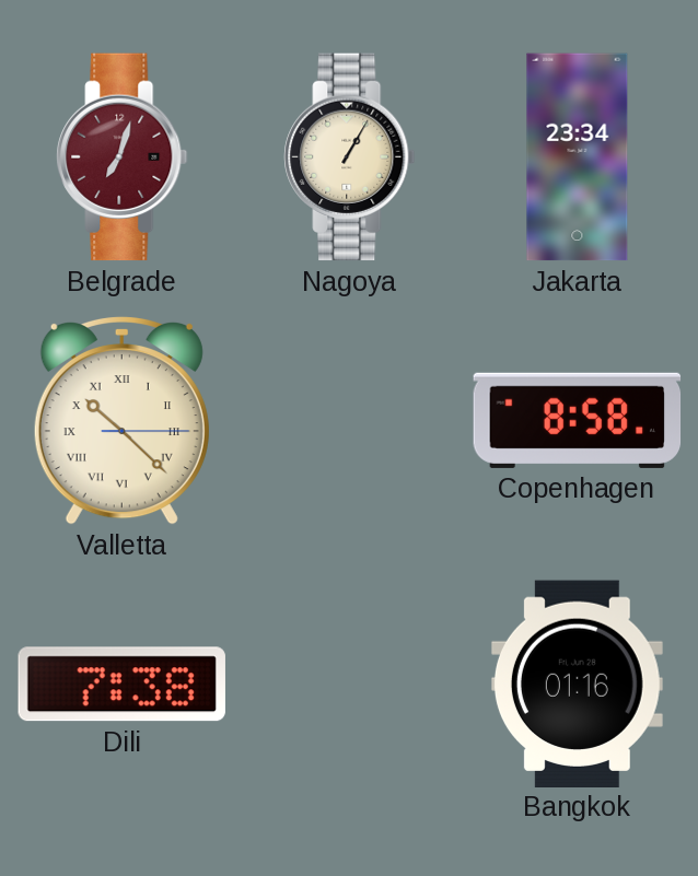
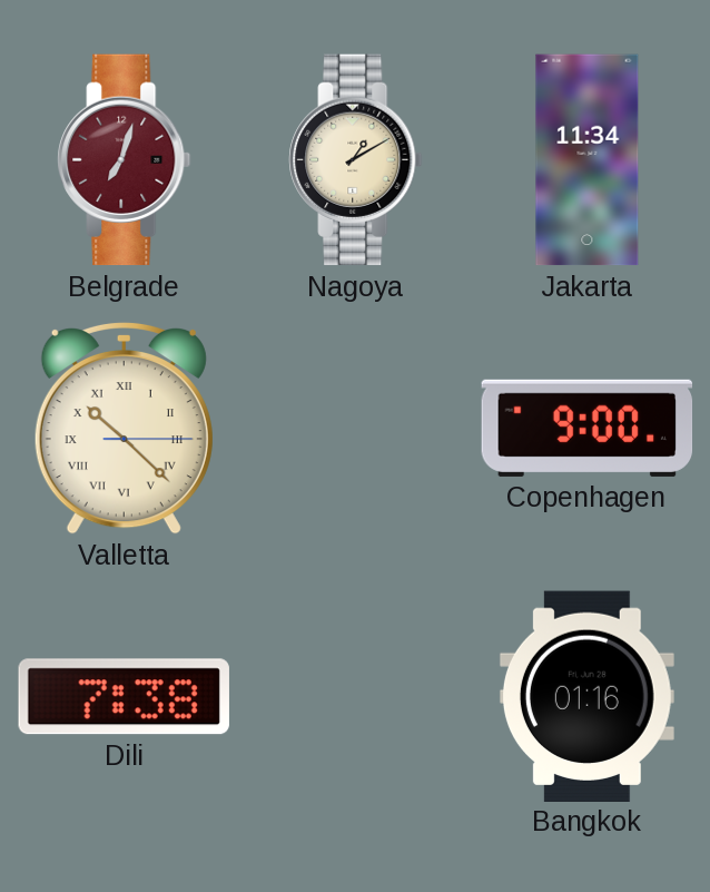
Nagoya: 1:05 -> 1:10
Jakarta: 23:34 -> 11:34
Copenhagen: 8:58 -> 9:00
